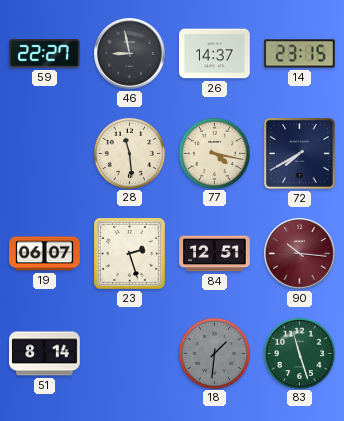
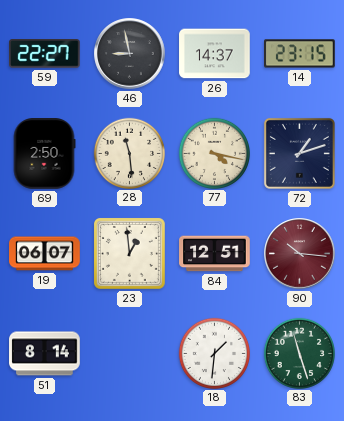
69: none -> 2:50
72: 7:40 -> 1:12
23: 2:27 -> 12:59
18 dial: grey -> white
